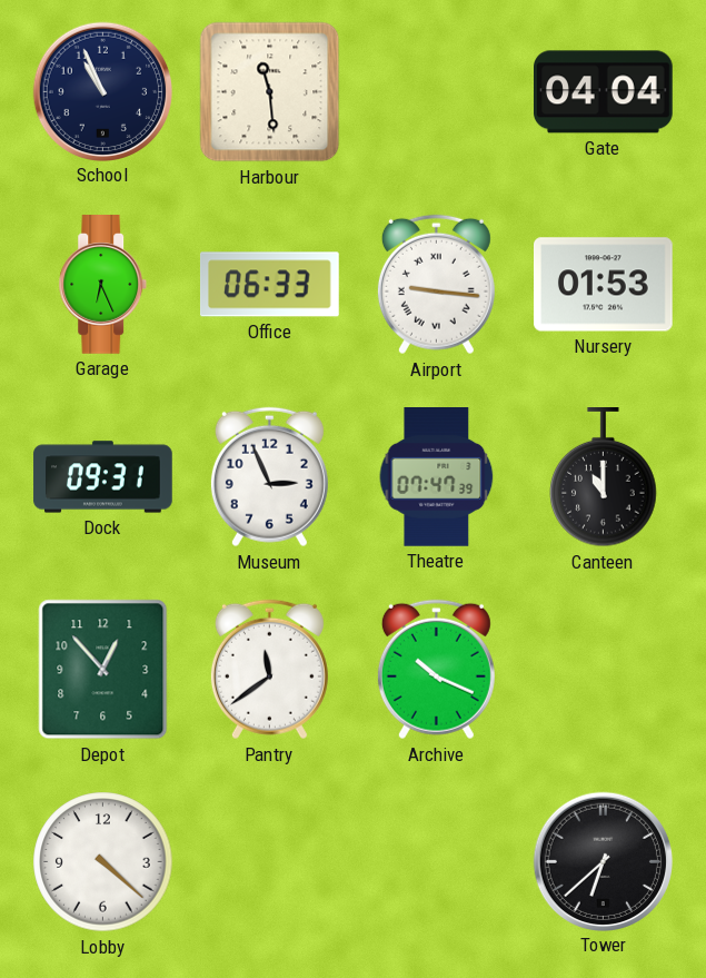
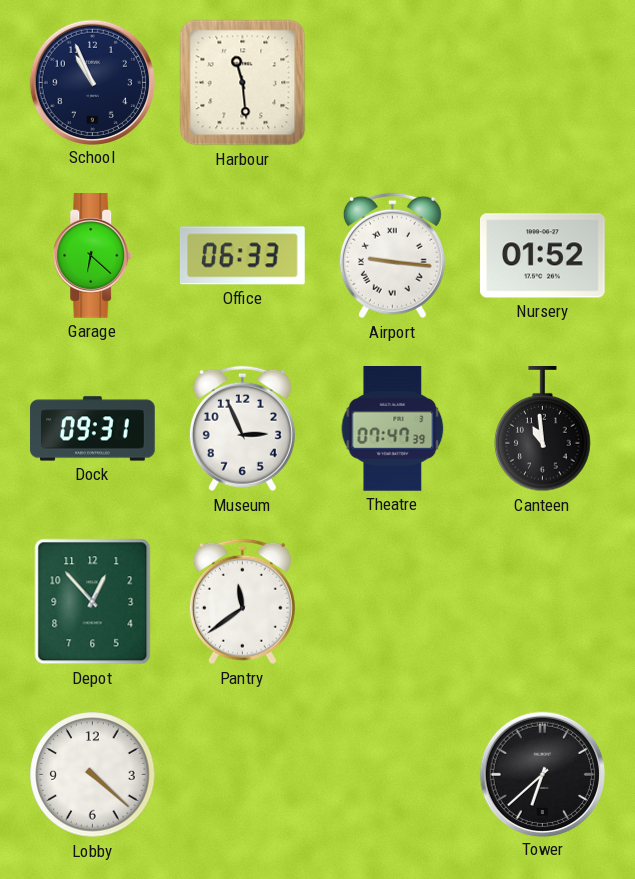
Gate: 04:04 -> none
Garage: 6:26 -> 6:22
Nursery: 01:53 -> 01:52
Canteen: 11:00 -> 10:59
Archive: 10:19 -> none
